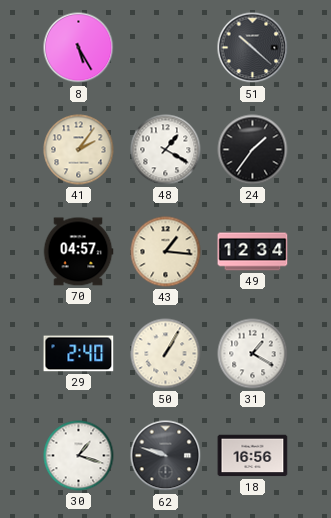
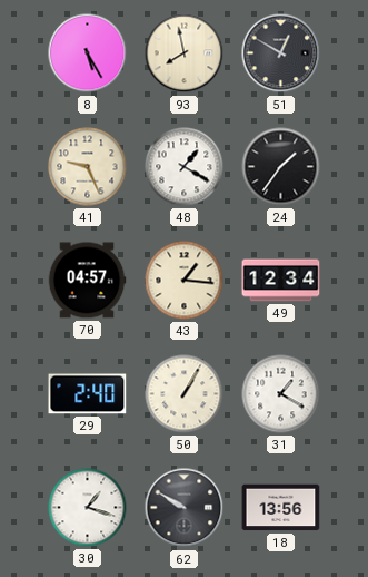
93: none -> 7:58
51: 10:22 -> 12:50
41: 2:06 -> 9:26
62: 9:48 -> 9:50
18: 16:56 -> 13:56
